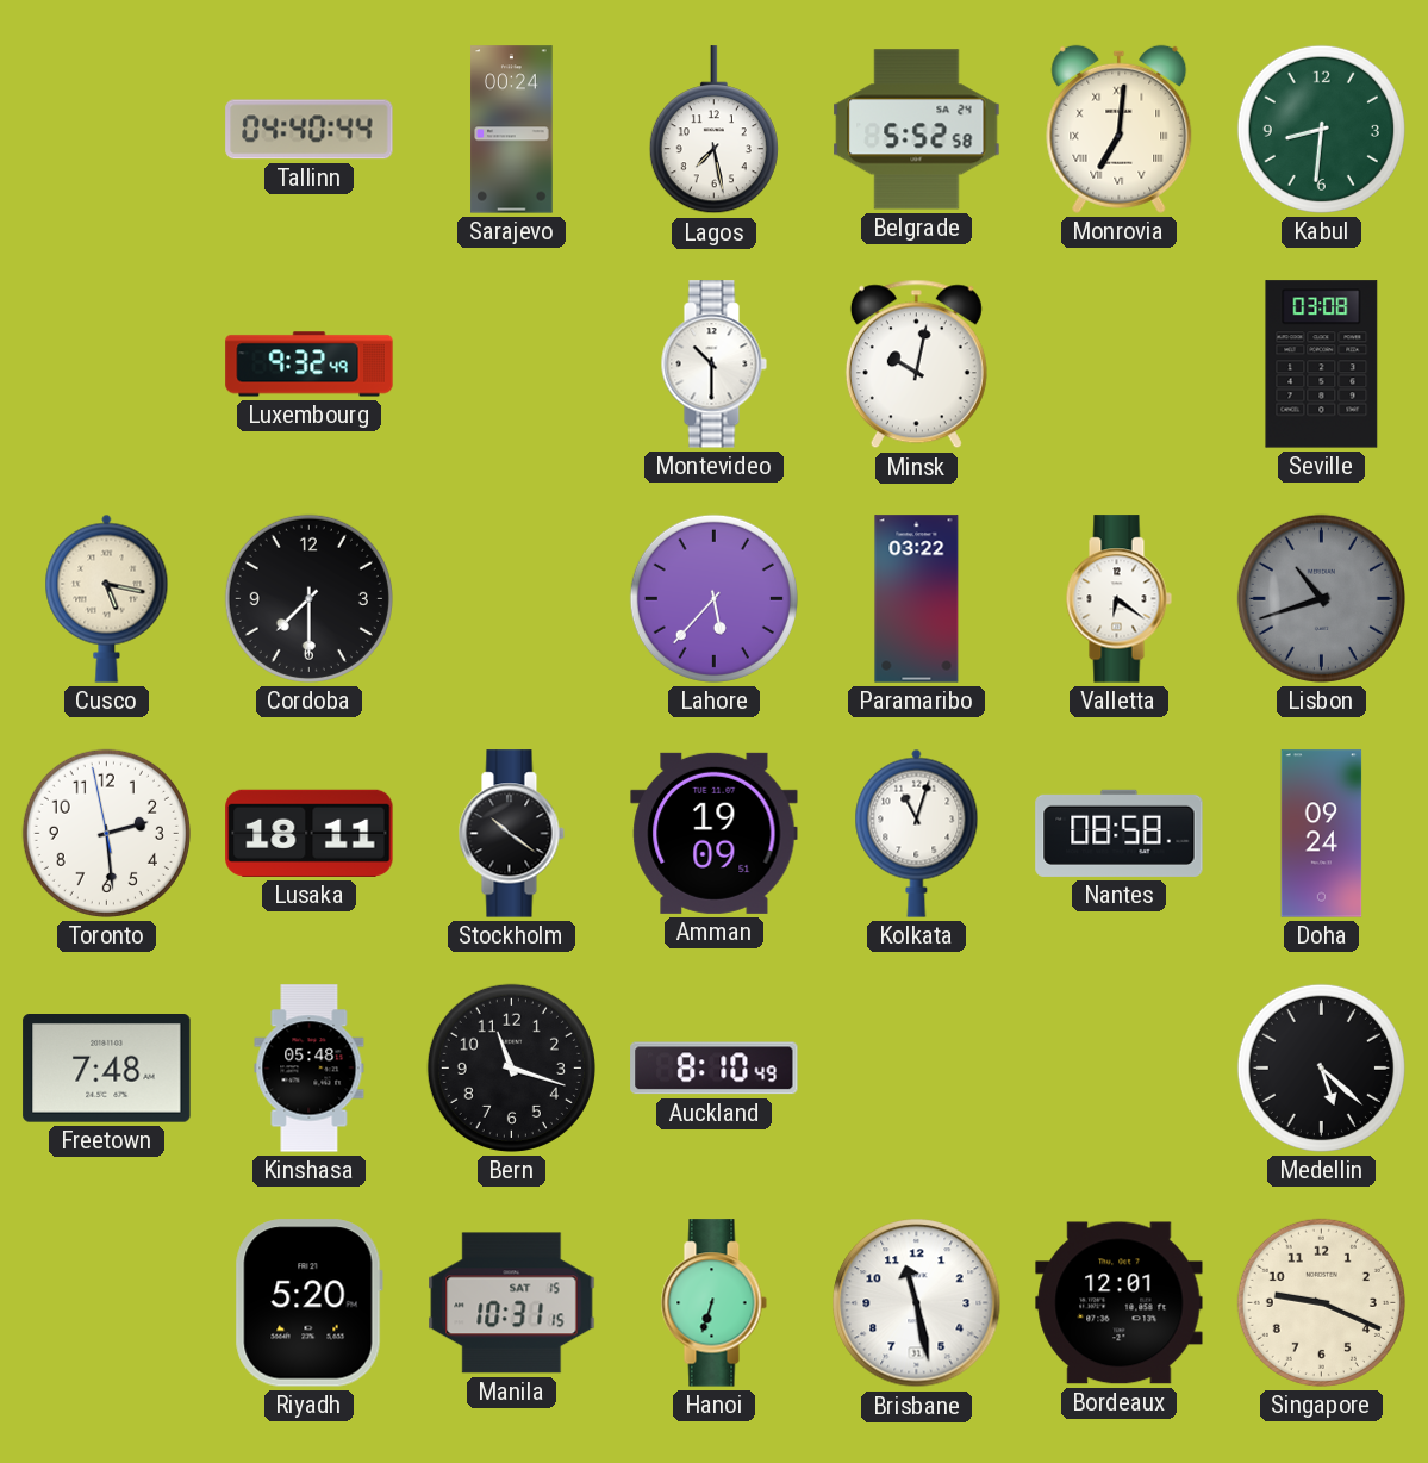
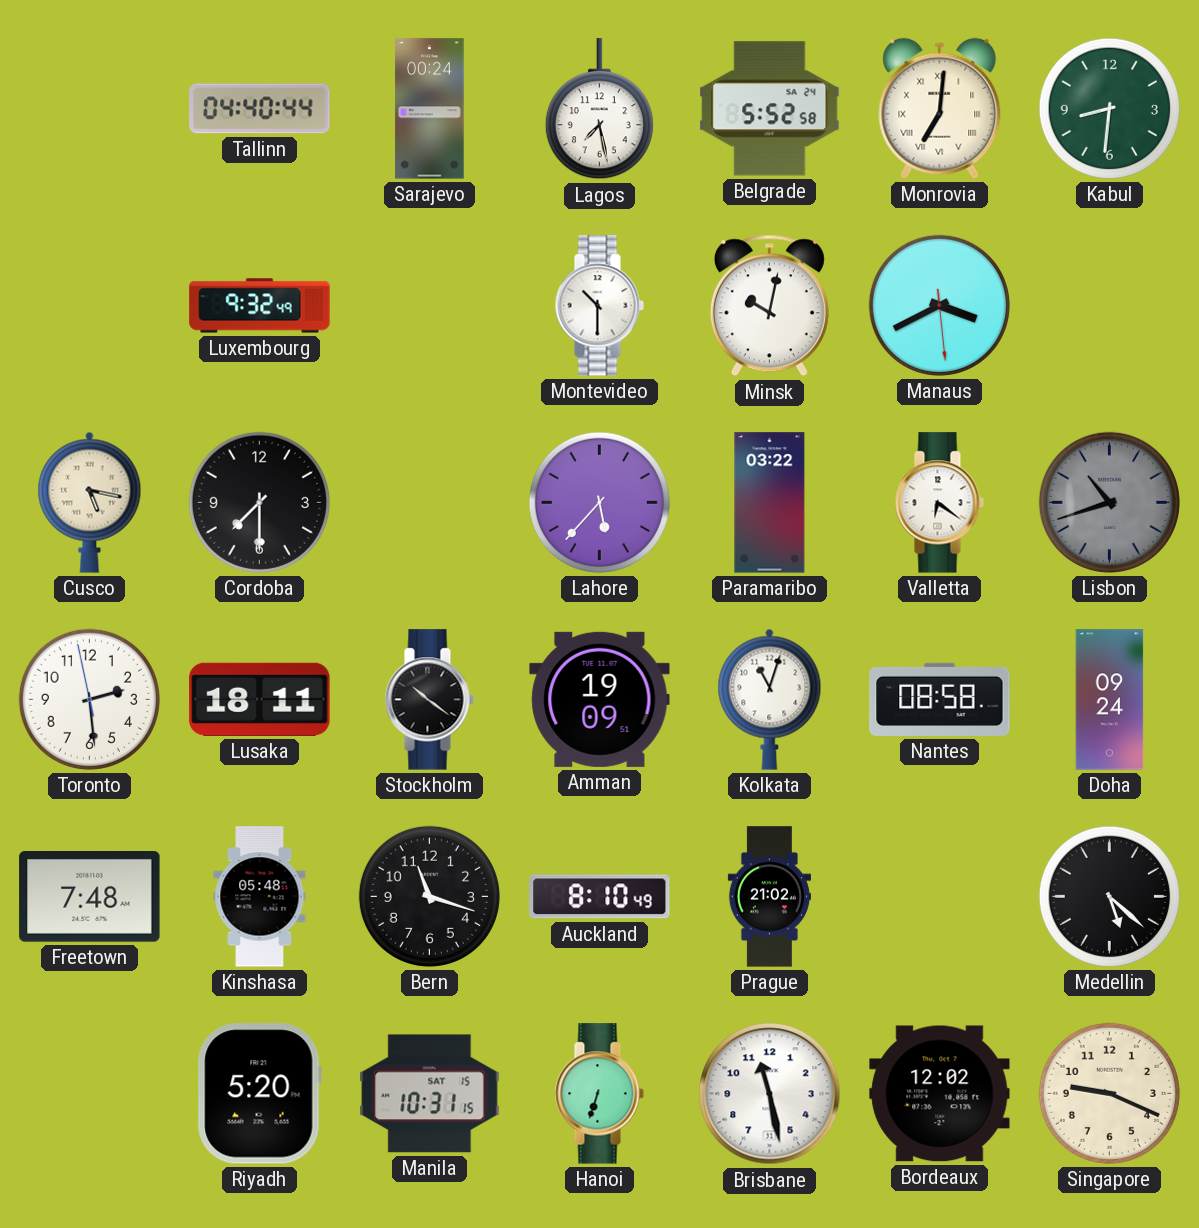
Manaus: none -> 3:40
Seville: 03:08 -> none
Prague: none -> 21:02
Bordeaux: 12:01 -> 12:02
